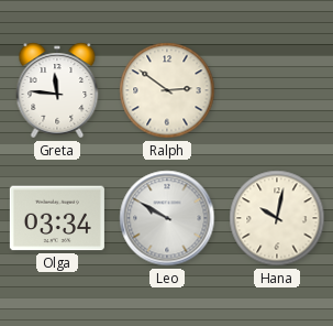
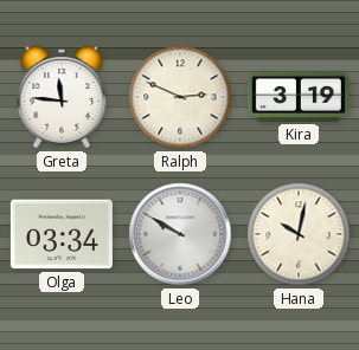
Ralph: 2:51 -> 2:49
Kira: none -> 3:19
